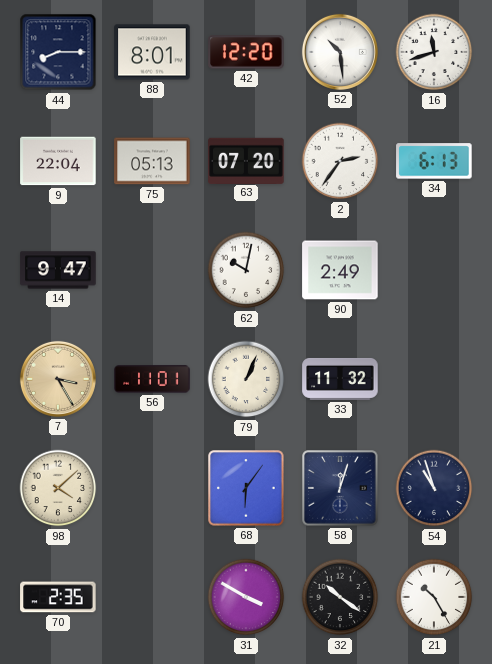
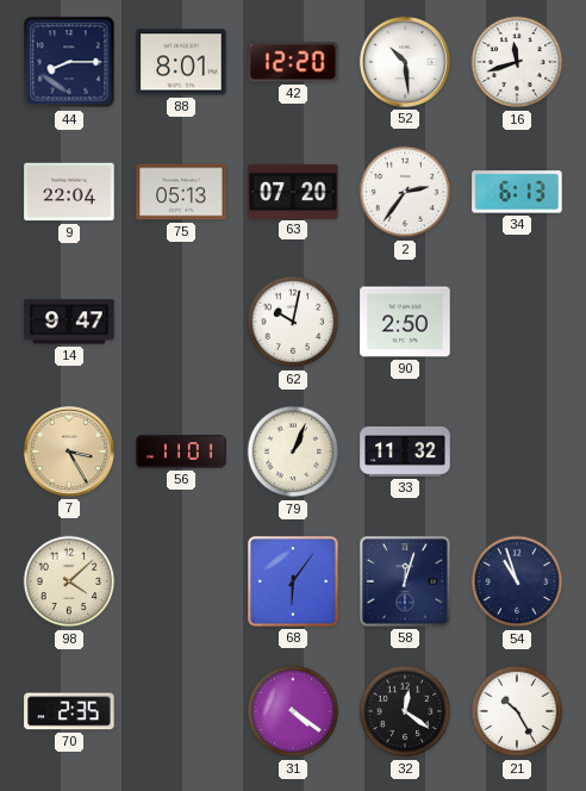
90: 2:49 -> 2:50
31: 3:50 -> 4:21
32: 10:21 -> 12:21
